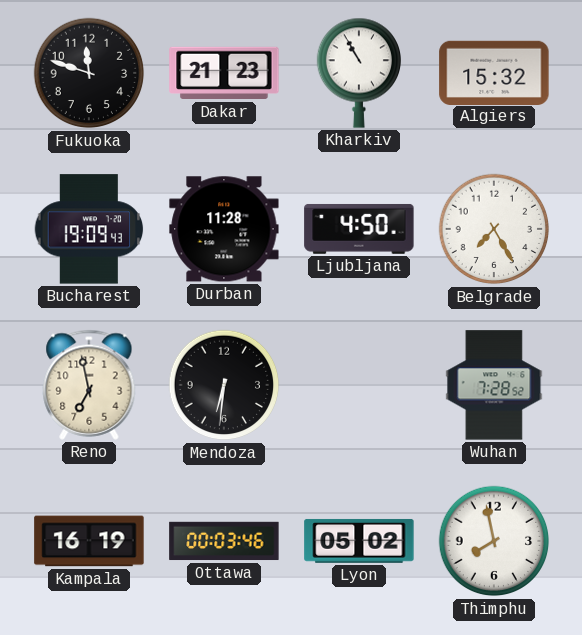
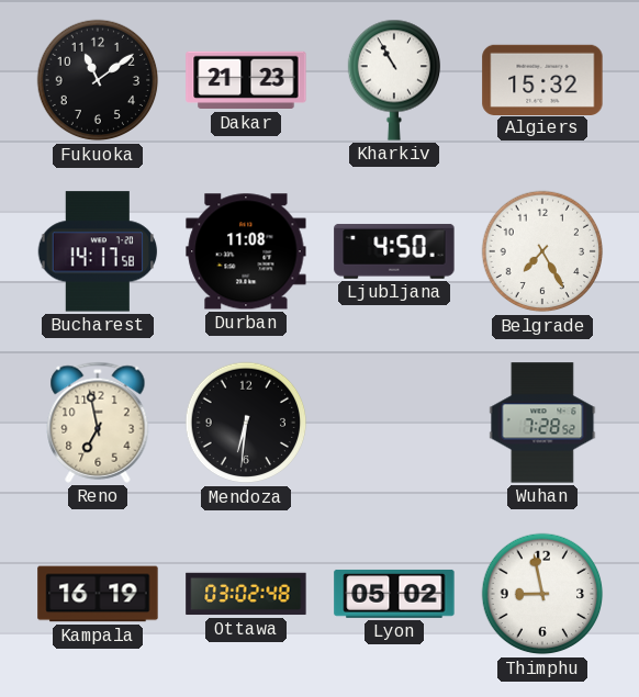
Fukuoka: 11:48 -> 11:09
Bucharest: 19:09 -> 14:17
Durban: 11:28 -> 11:08
Ottawa: 00:03 -> 03:02
Thimphu: 7:58 -> 8:58
